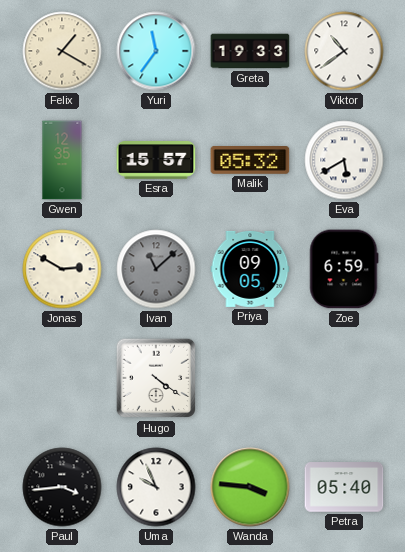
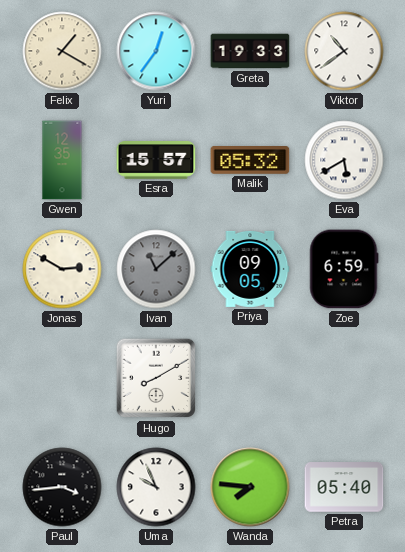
Yuri: 11:36 -> 12:36
Hugo: 4:21 -> 8:10
Wanda: 3:46 -> 7:46
